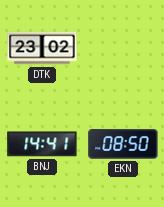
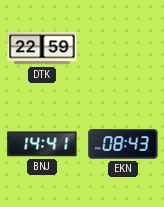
DTK: 23:02 -> 22:59
EKN: 08:50 -> 08:43
